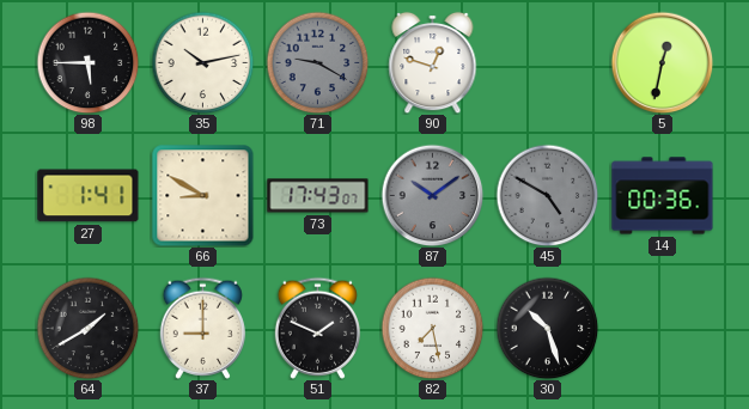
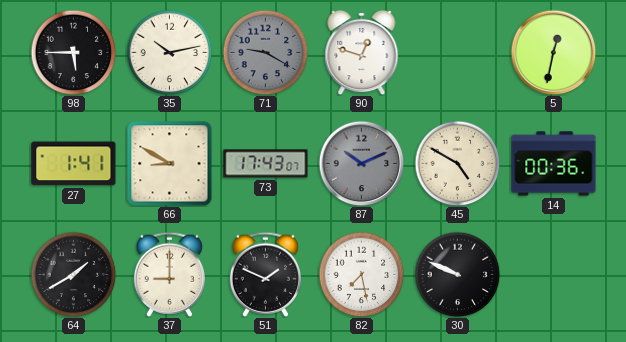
87: 10:09 -> 10:11
45 dial: grey -> cream
30: 10:27 -> 9:49
